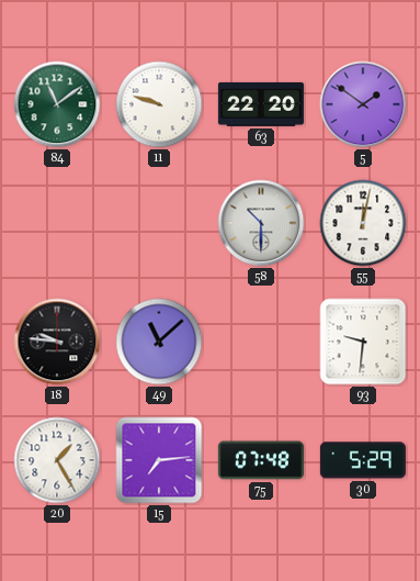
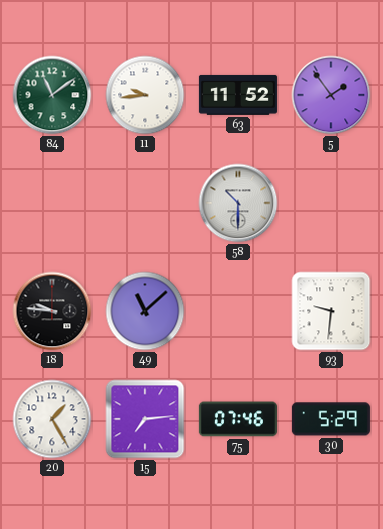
11: 9:48 -> 9:44
63: 22:20 -> 11:52
5: 1:51 -> 1:54
55: 12:02 -> none
75: 07:48 -> 07:46
